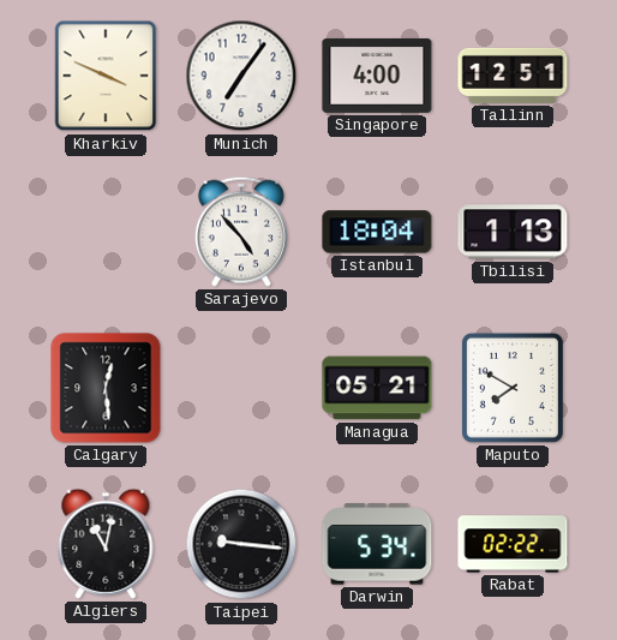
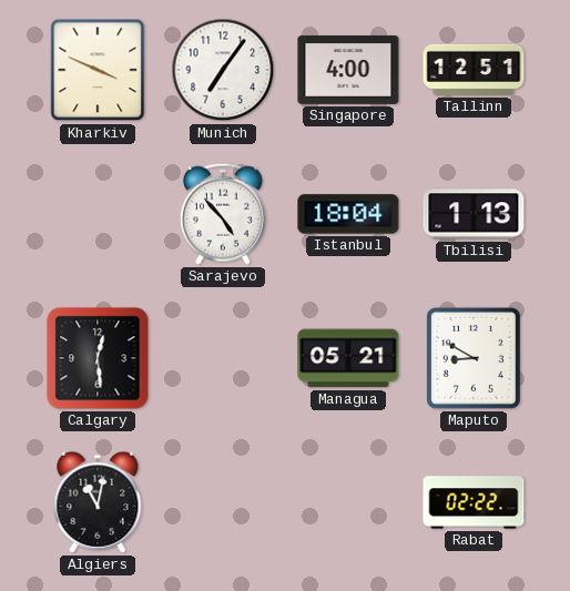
Maputo: 7:50 -> 8:50
Taipei: 9:16 -> none
Darwin: 5:34 -> none
